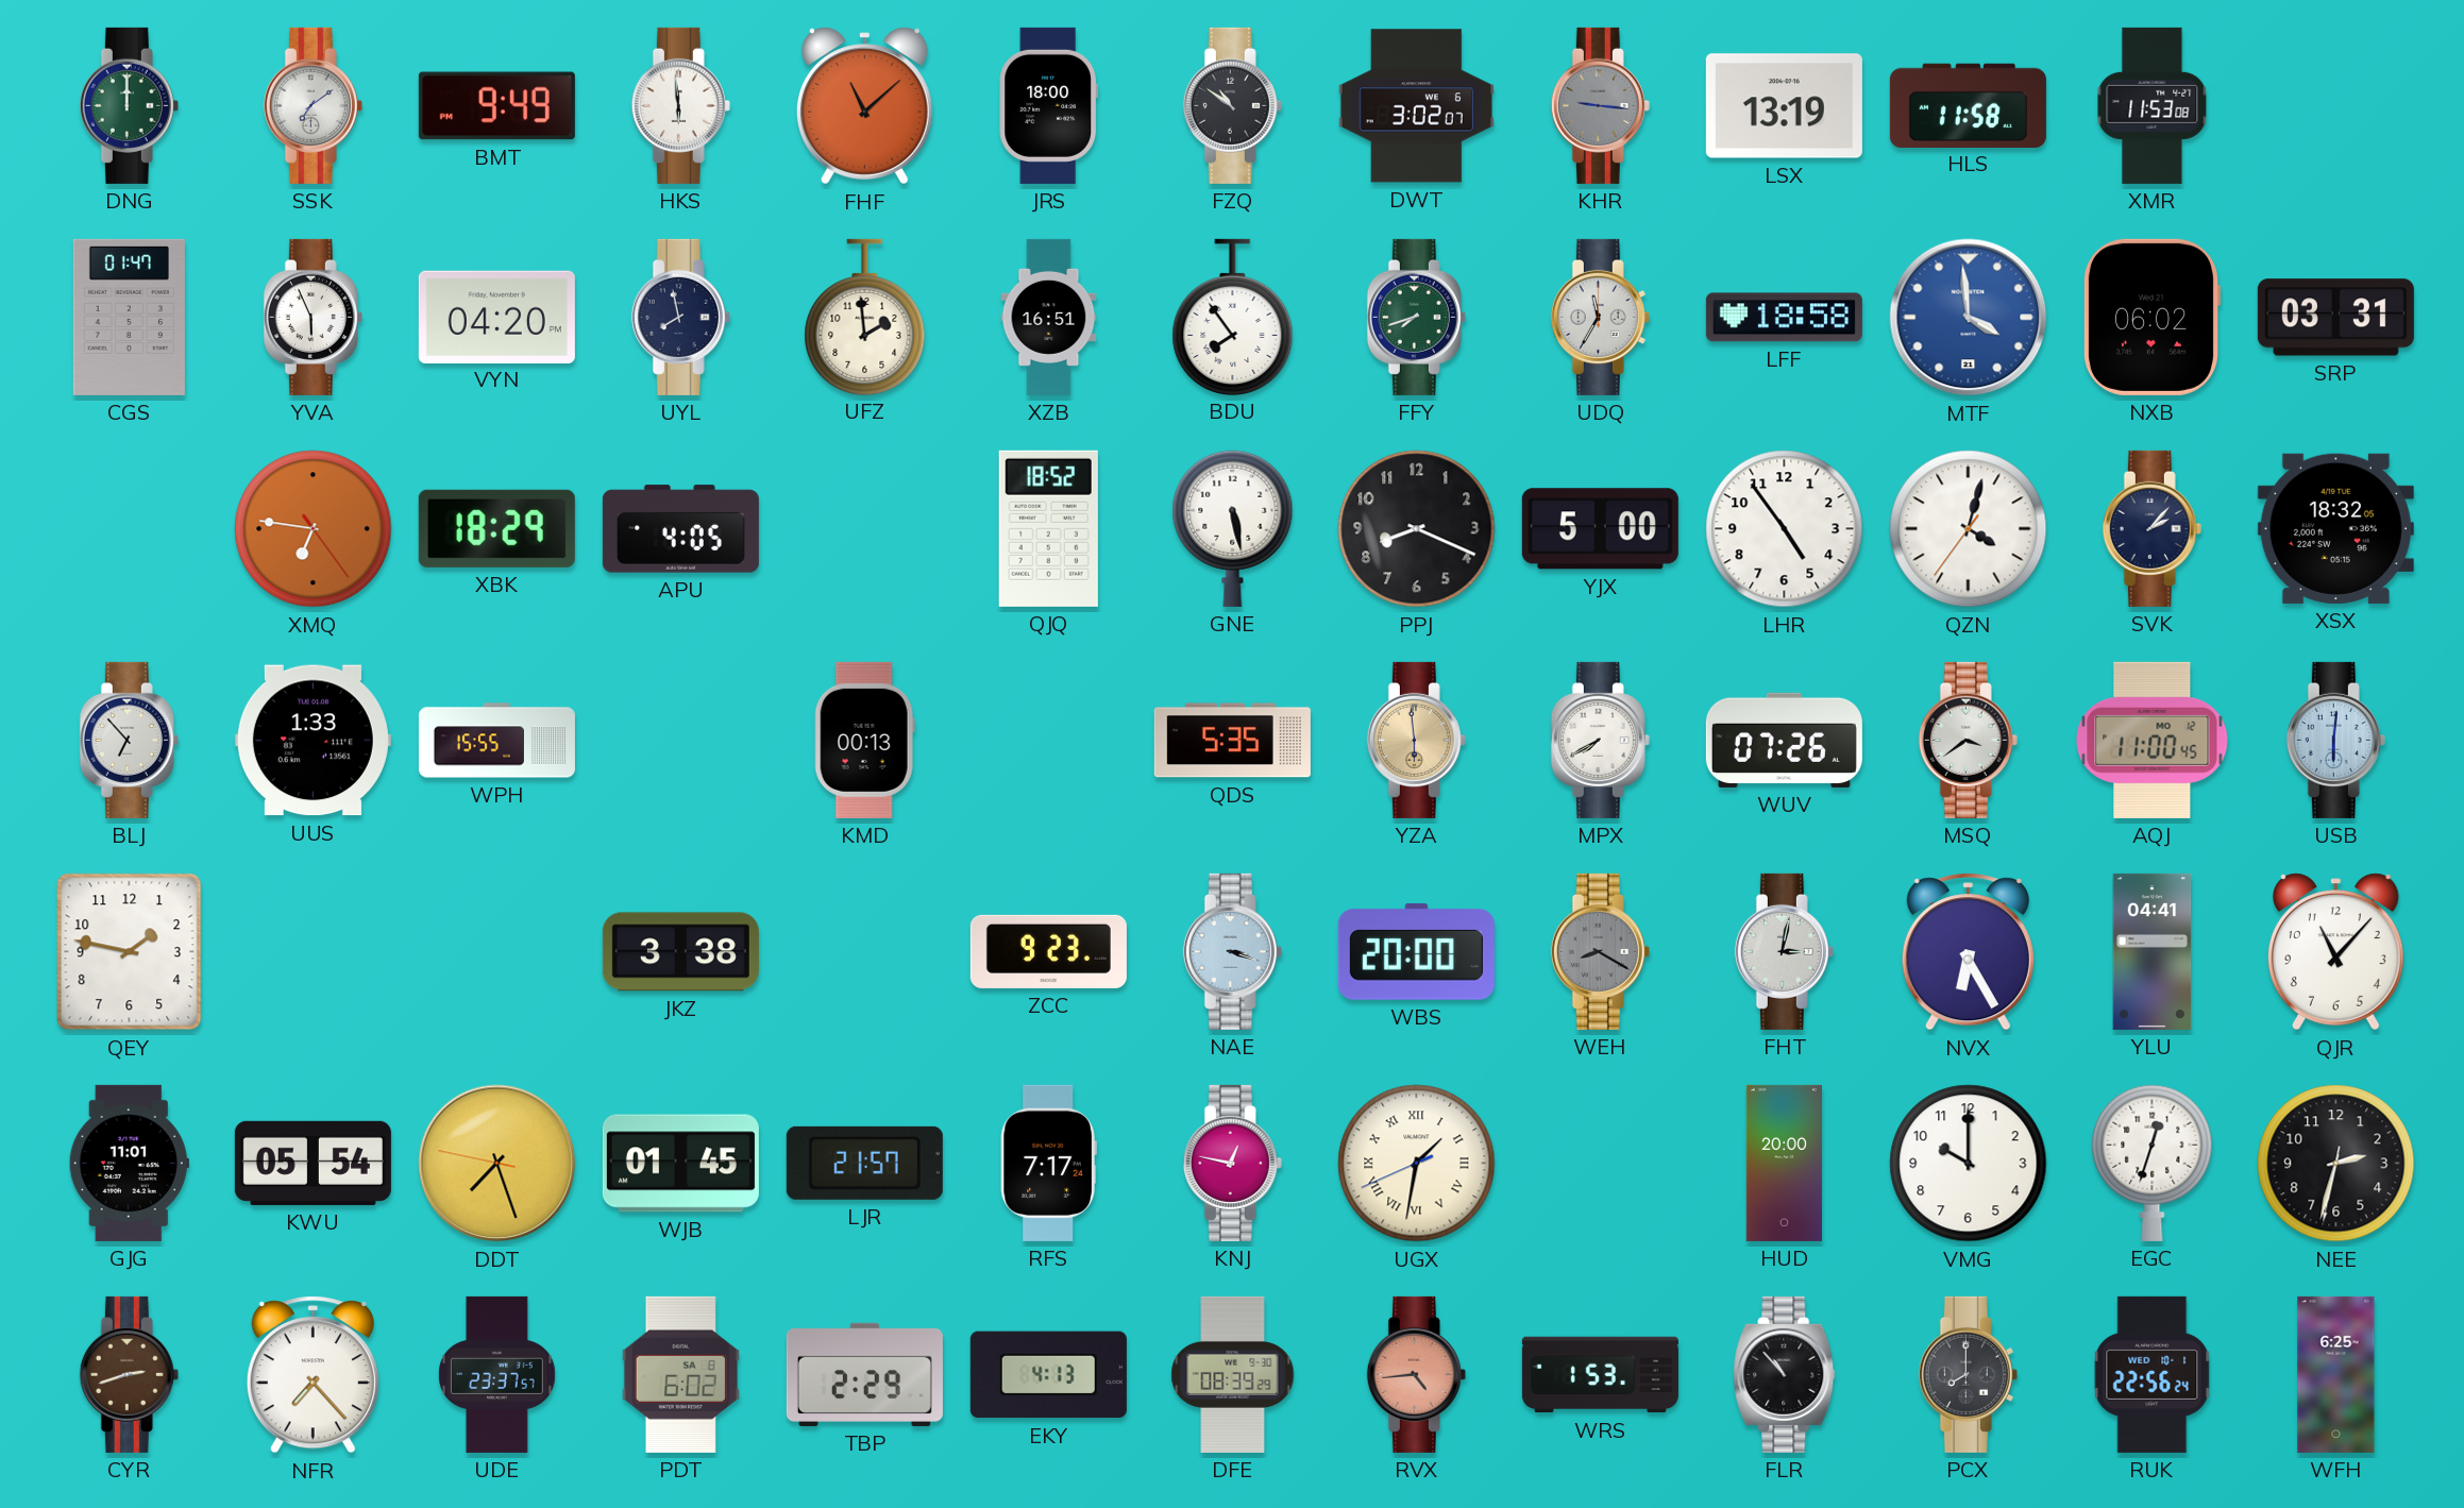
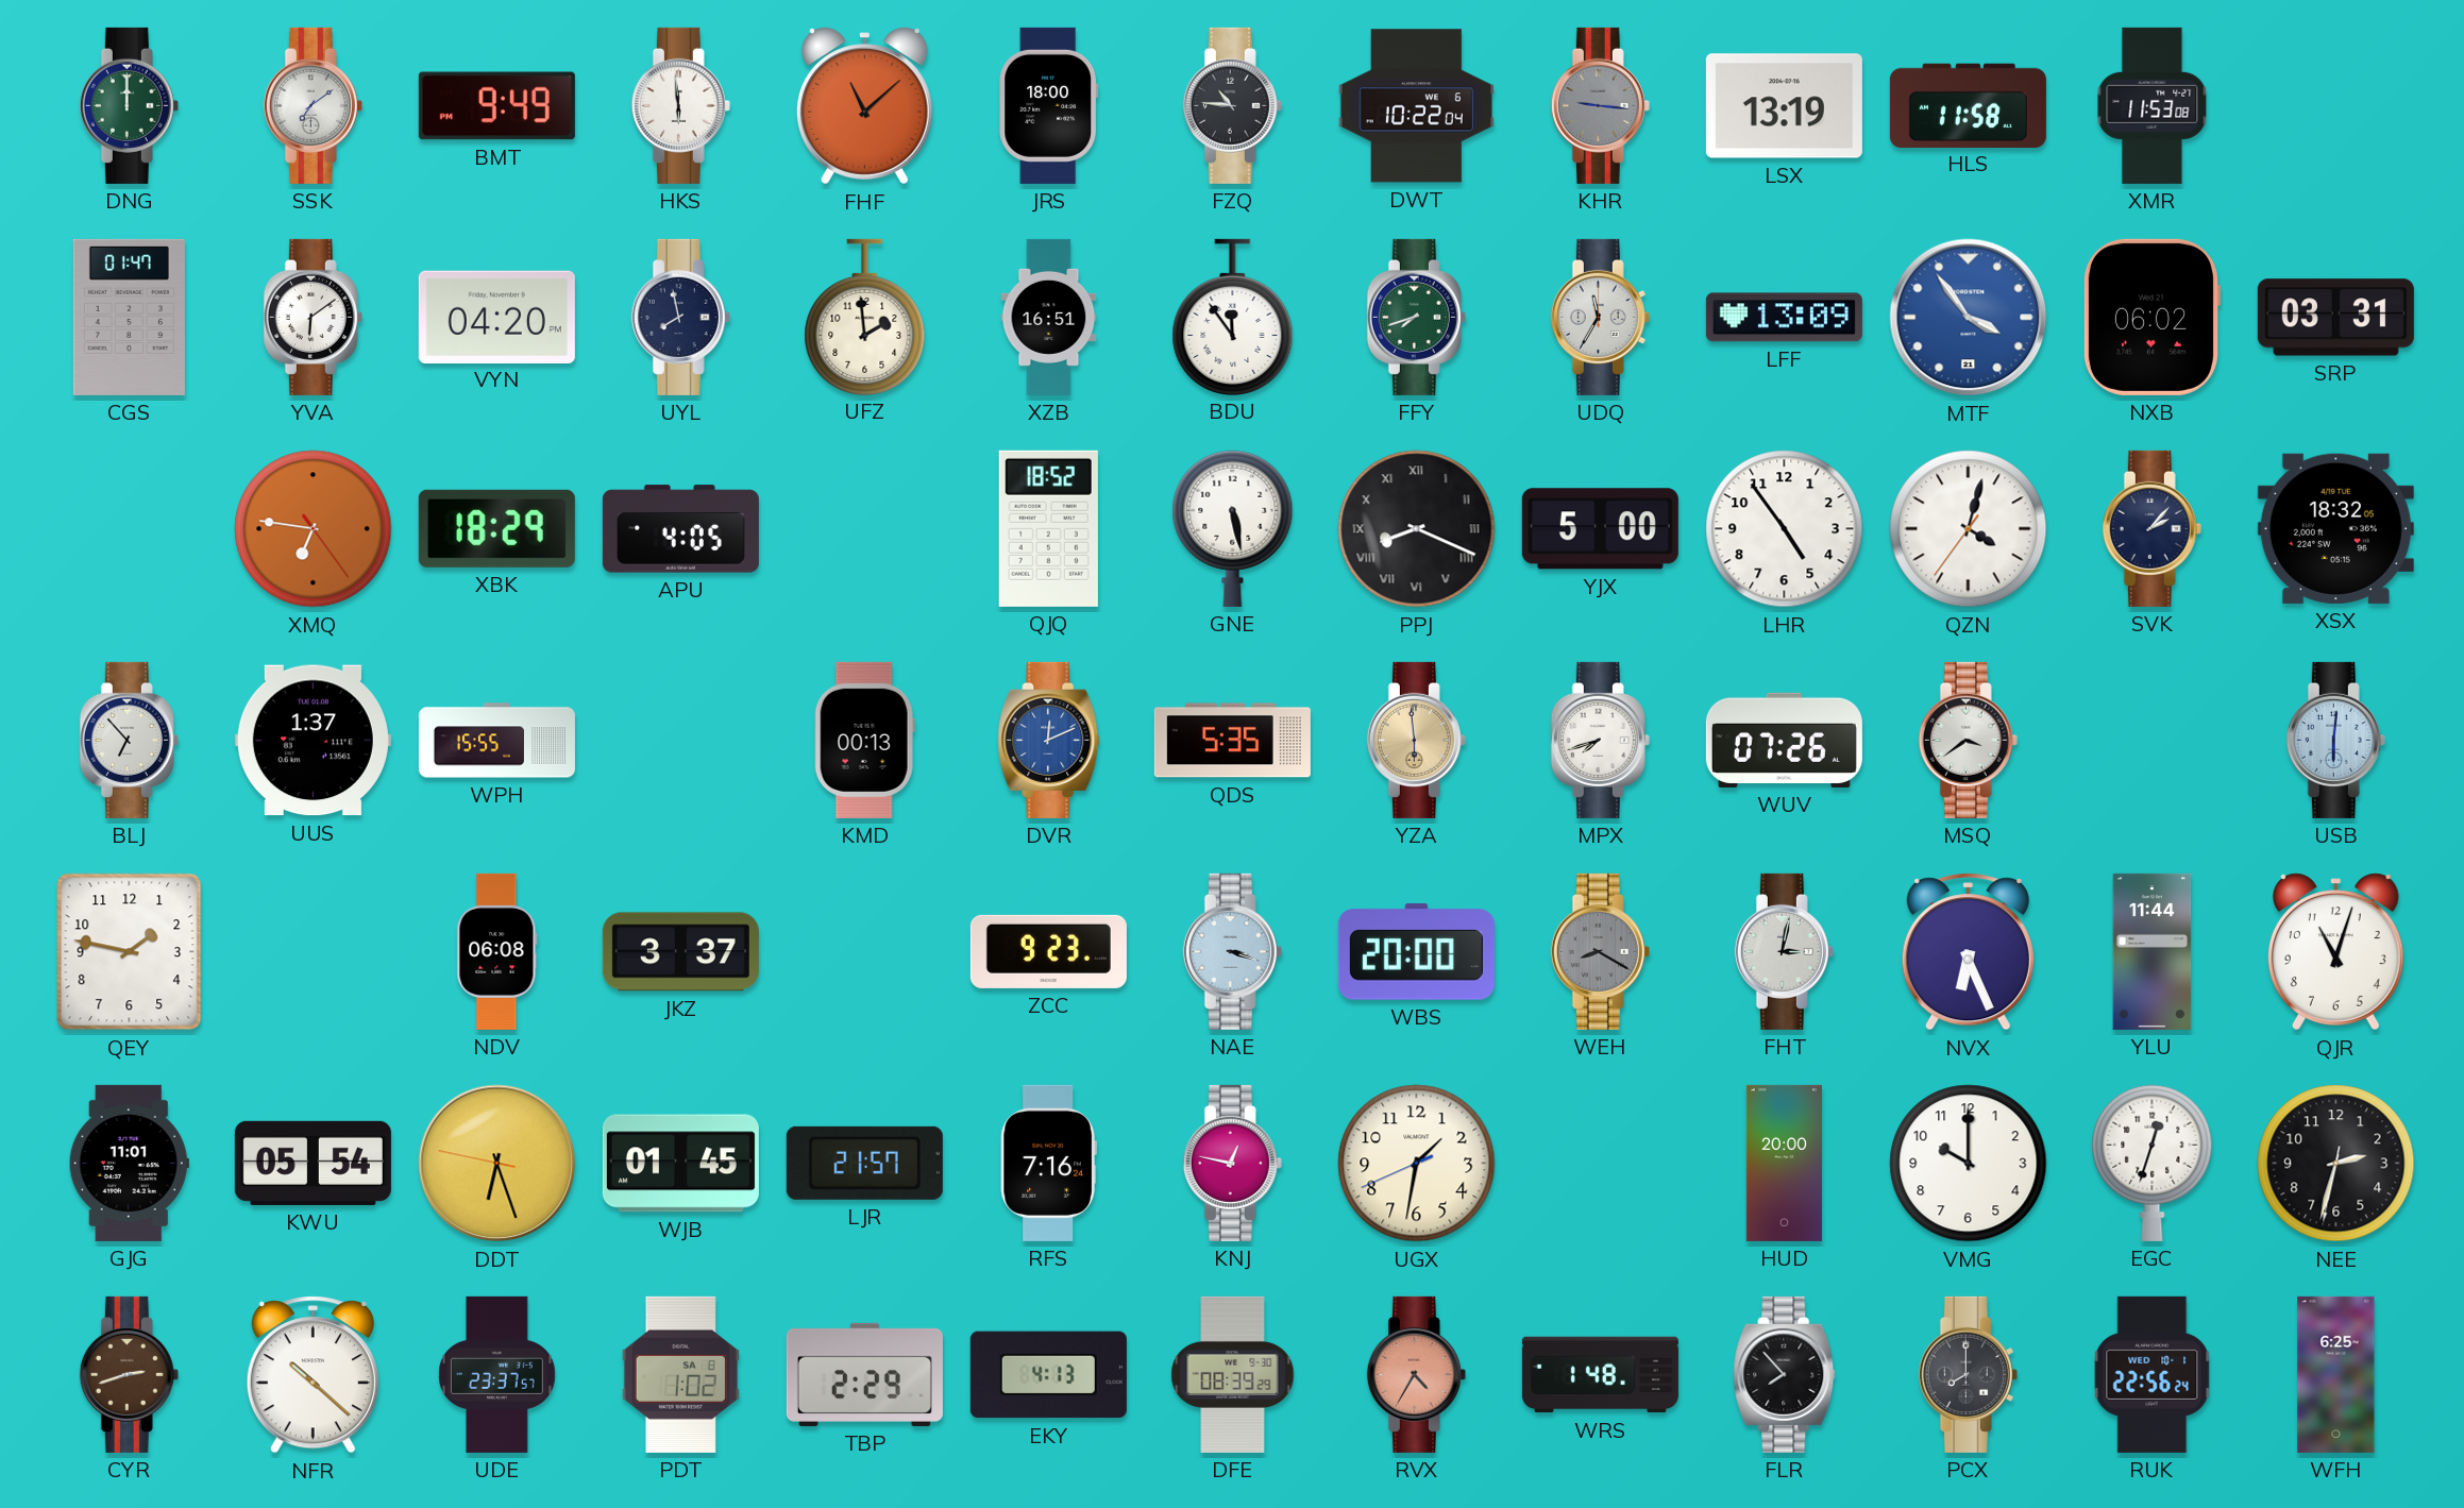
FZQ: 10:51 -> 10:46
DWT: 3:02 -> 10:22
YVA: 5:56 -> 6:09
BDU: 7:54 -> 11:54
LFF: 18:58 -> 13:09
MTF: 3:59 -> 3:54
PPJ numerals: Arabic -> Roman
UUS: 1:33 -> 1:37
DVR: none -> 12:11
MPX: 7:40 -> 7:42
AQJ: 11:00 -> none
NDV: none -> 06:08
JKZ: 3:38 -> 3:37
NVX: 6:25 -> 6:26
YLU: 04:41 -> 11:44
QJR: 11:07 -> 11:03
DDT: 7:26 -> 6:26
RFS: 7:17 -> 7:16
UGX numerals: Roman -> Arabic
NFR: 7:23 -> 10:22
PDT: 6:02 -> 1:02
RVX: 4:44 -> 4:35
WRS: 1:53 -> 1:48
FLR: 10:53 -> 7:53
